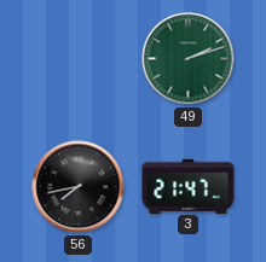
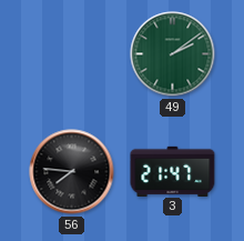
49: 2:12 -> 2:09
56: 7:43 -> 7:46
